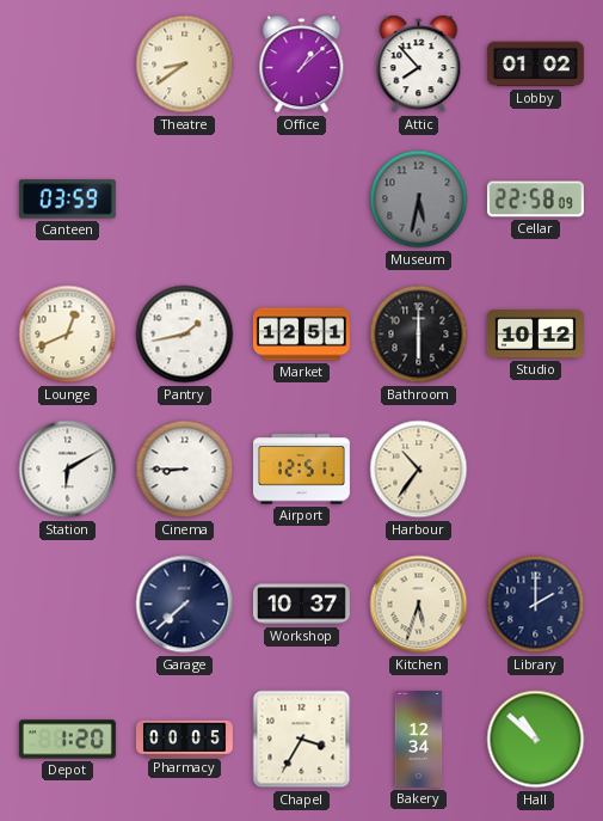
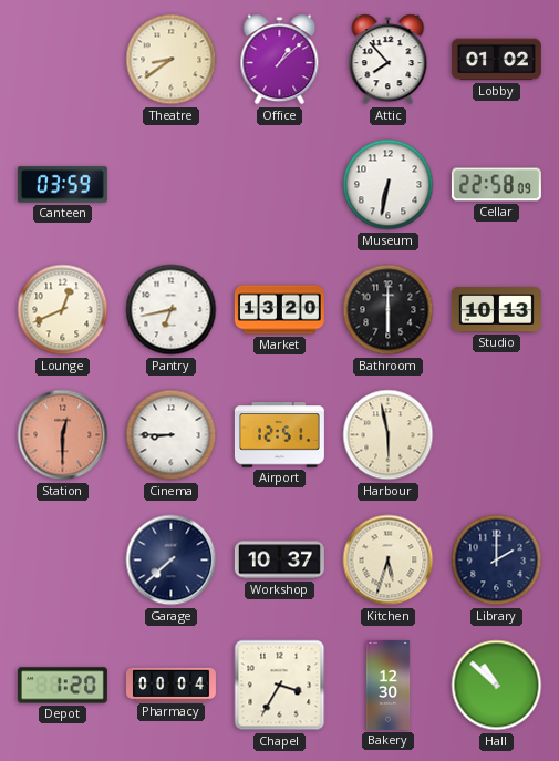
Museum: 5:32 -> 6:32
Museum dial: grey -> white
Pantry: 1:43 -> 6:43
Market: 12:51 -> 13:20
Studio: 10:12 -> 10:13
Station: 6:10 -> 12:30
Station dial: white -> salmon
Harbour: 10:36 -> 5:58
Pharmacy: 00:05 -> 00:04
Bakery: 12:34 -> 12:30
